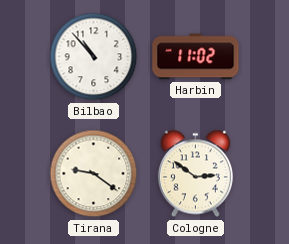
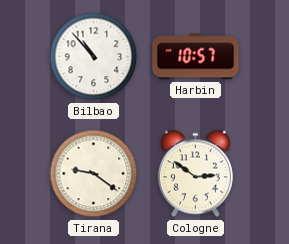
Harbin: 11:02 -> 10:57
